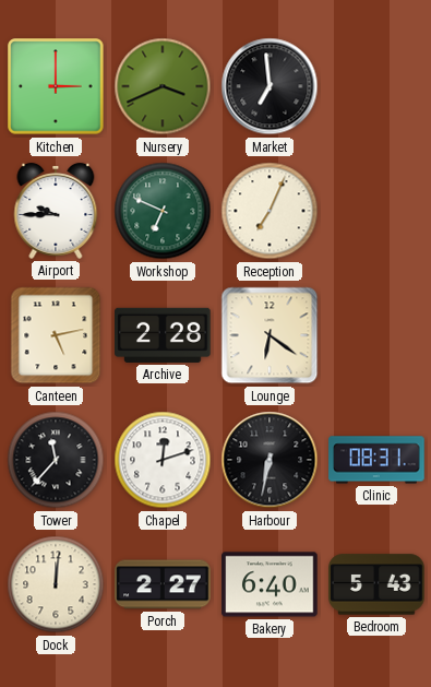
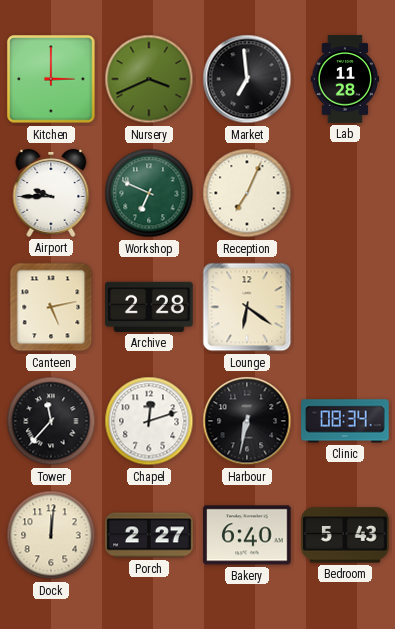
Lab: none -> 11:28
Clinic: 08:31 -> 08:34
